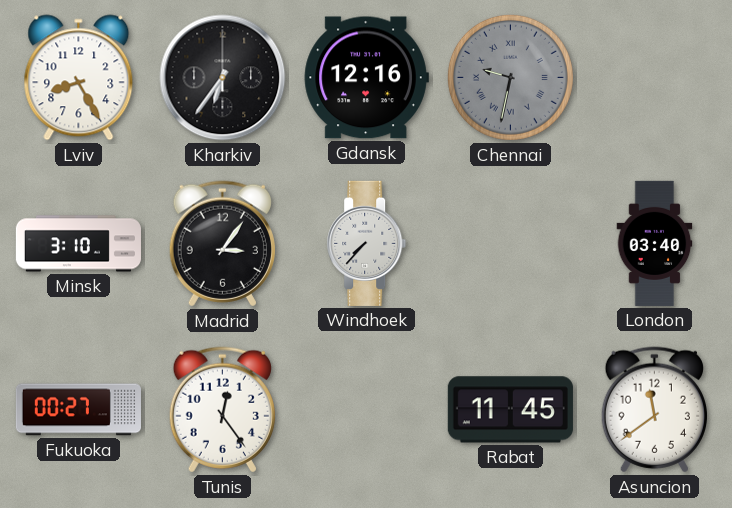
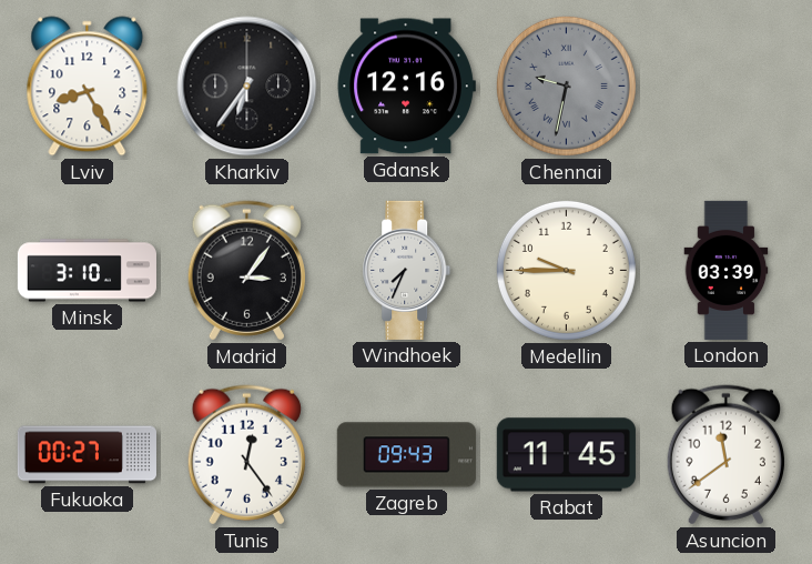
Windhoek: 7:37 -> 7:34
Medellin: none -> 9:45
London: 03:40 -> 03:39
Zagreb: none -> 09:43
